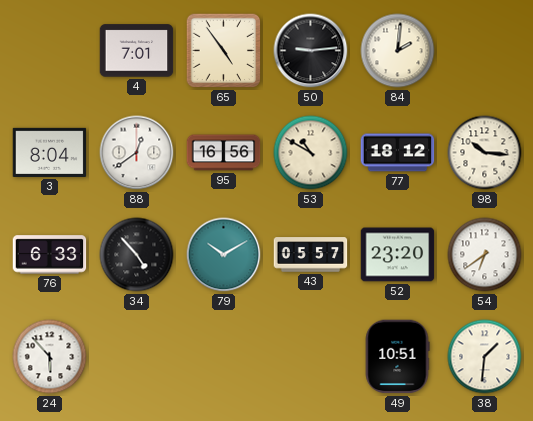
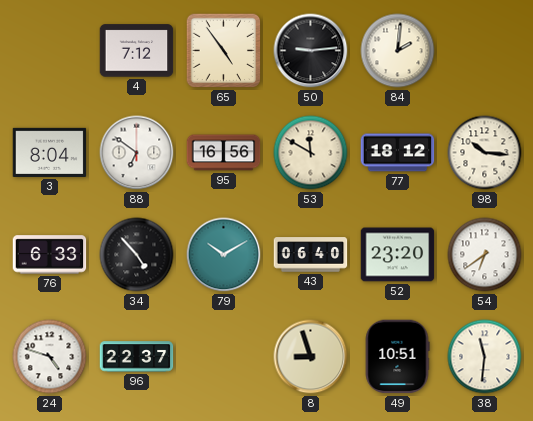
4: 7:01 -> 7:12
88: 12:39 -> 6:51
53: 10:50 -> 11:50
43: 05:57 -> 06:40
24: 5:53 -> 4:48
96: none -> 22:37
8: none -> 8:57
38: 1:31 -> 11:31
